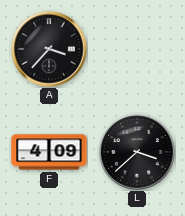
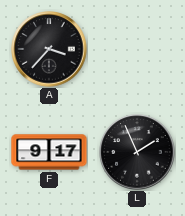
F: 4:09 -> 9:17
L: 3:38 -> 1:56
